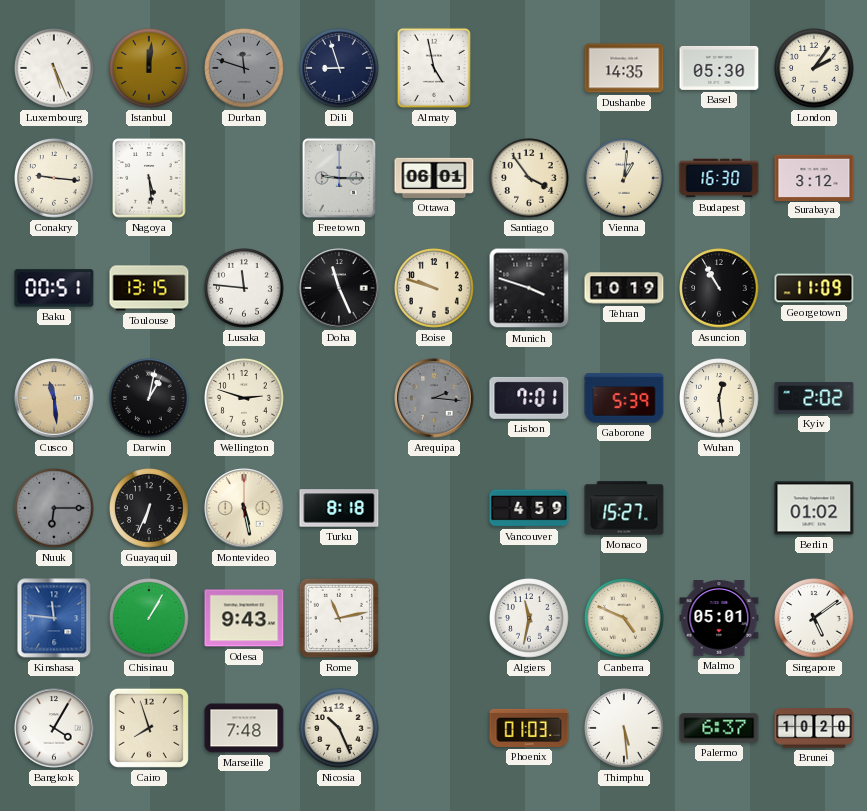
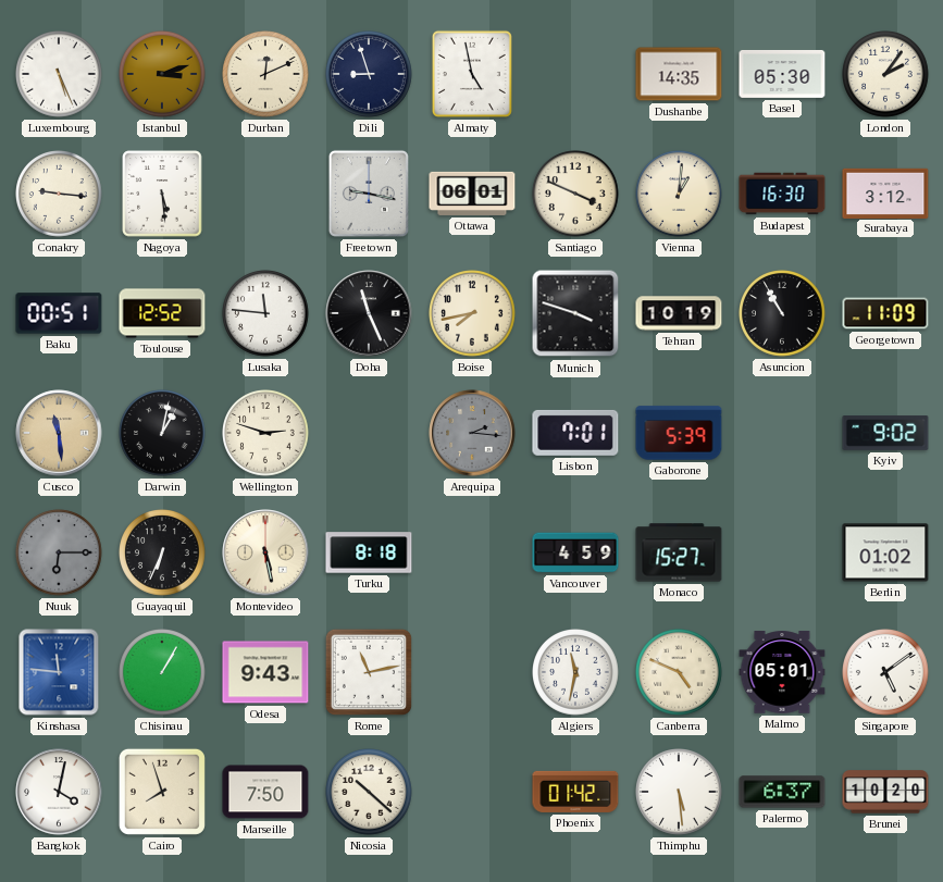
Istanbul: 12:01 -> 3:12
Durban: 11:48 -> 12:11
Durban dial: grey -> cream
Freetown: 9:15 -> 9:17
Santiago: 3:54 -> 3:49
Toulouse: 13:15 -> 12:52
Boise: 9:48 -> 7:43
Wuhan: 12:29 -> none
Kyiv: 2:02 -> 9:02
Bangkok: 4:05 -> 4:02
Marseille: 7:48 -> 7:50
Nicosia: 10:26 -> 10:22
Phoenix: 01:03 -> 01:42
